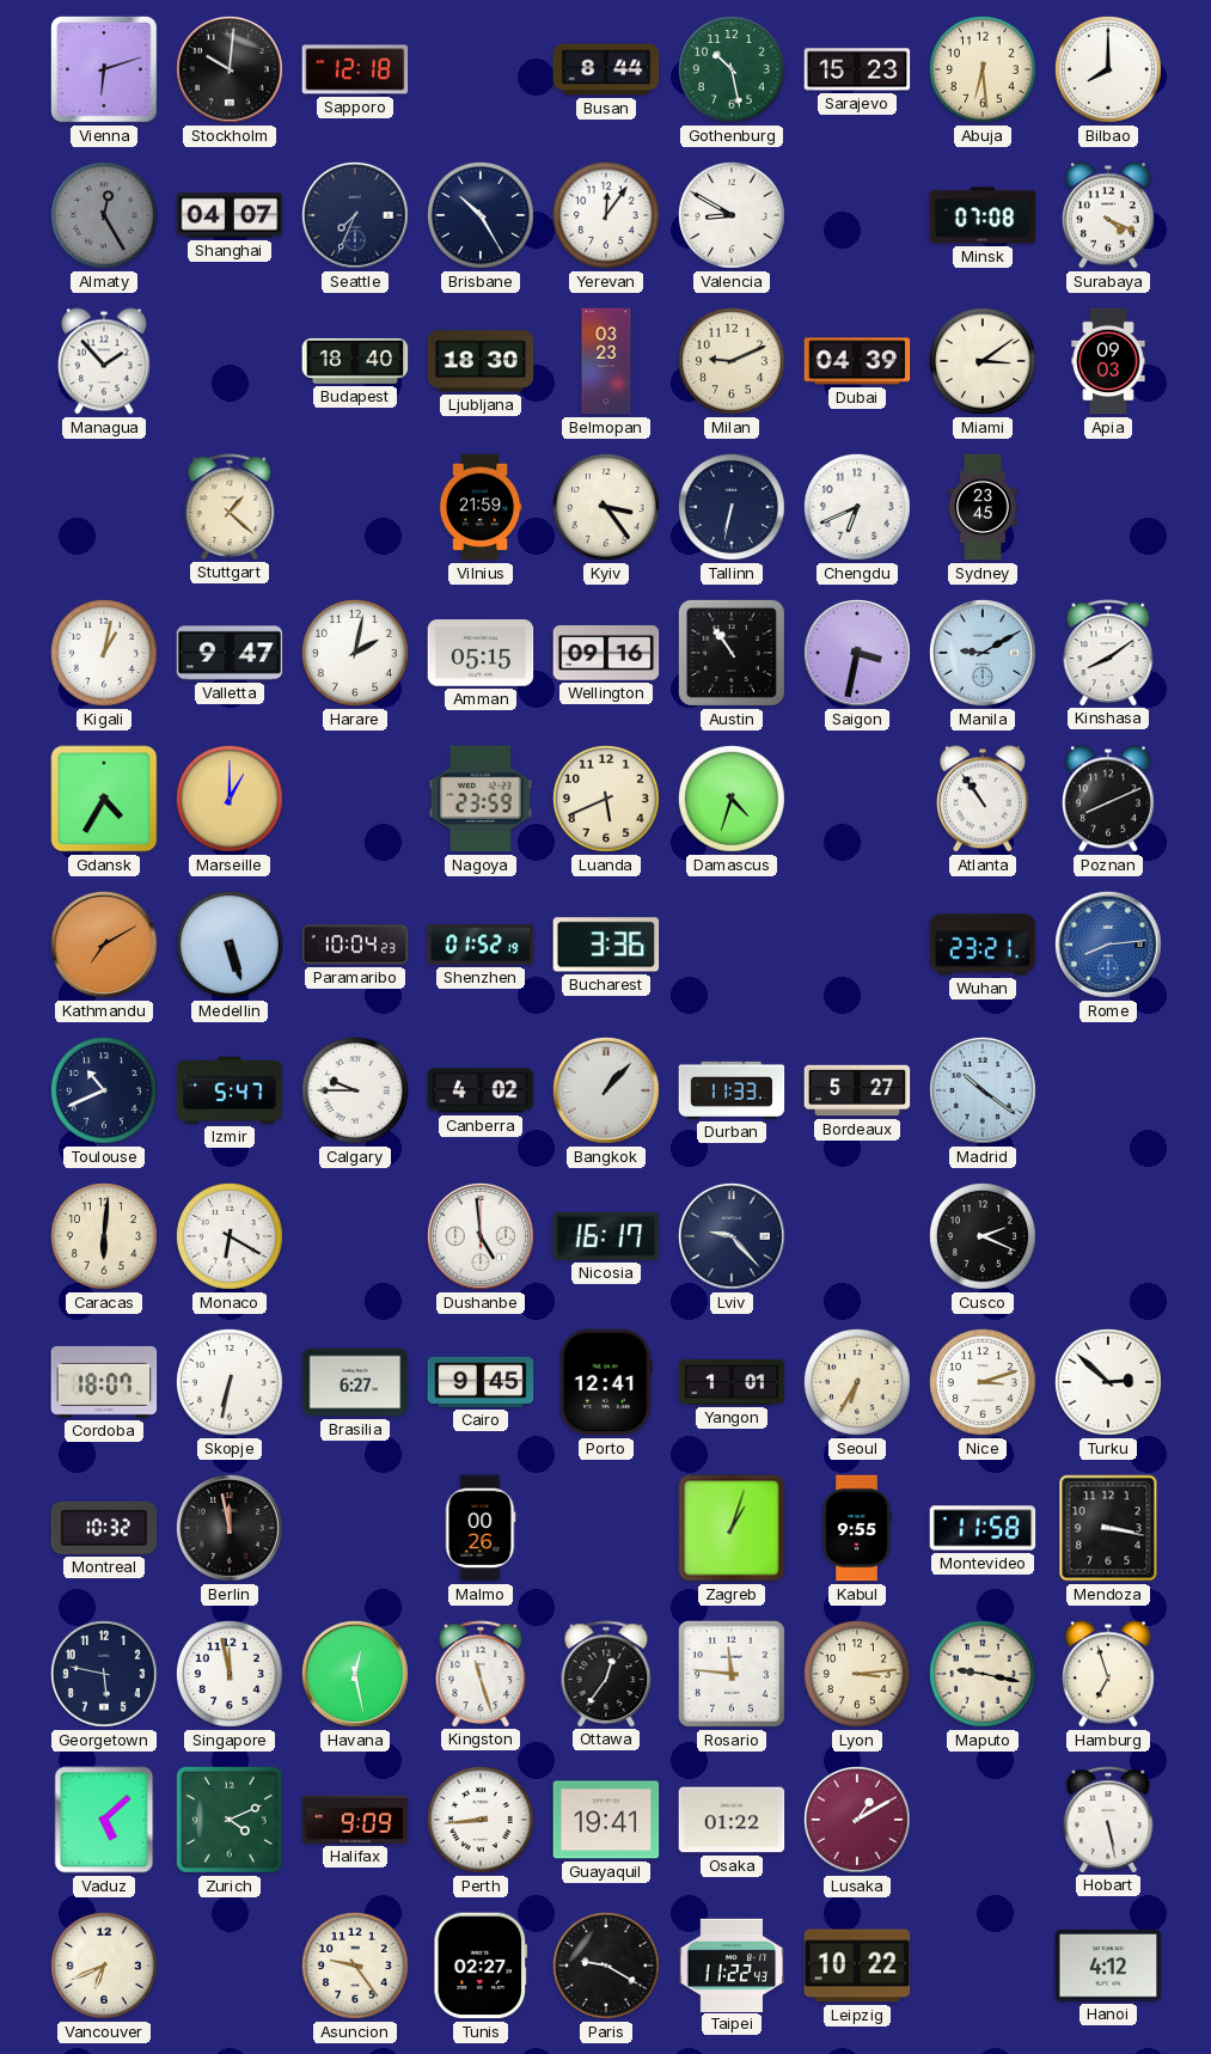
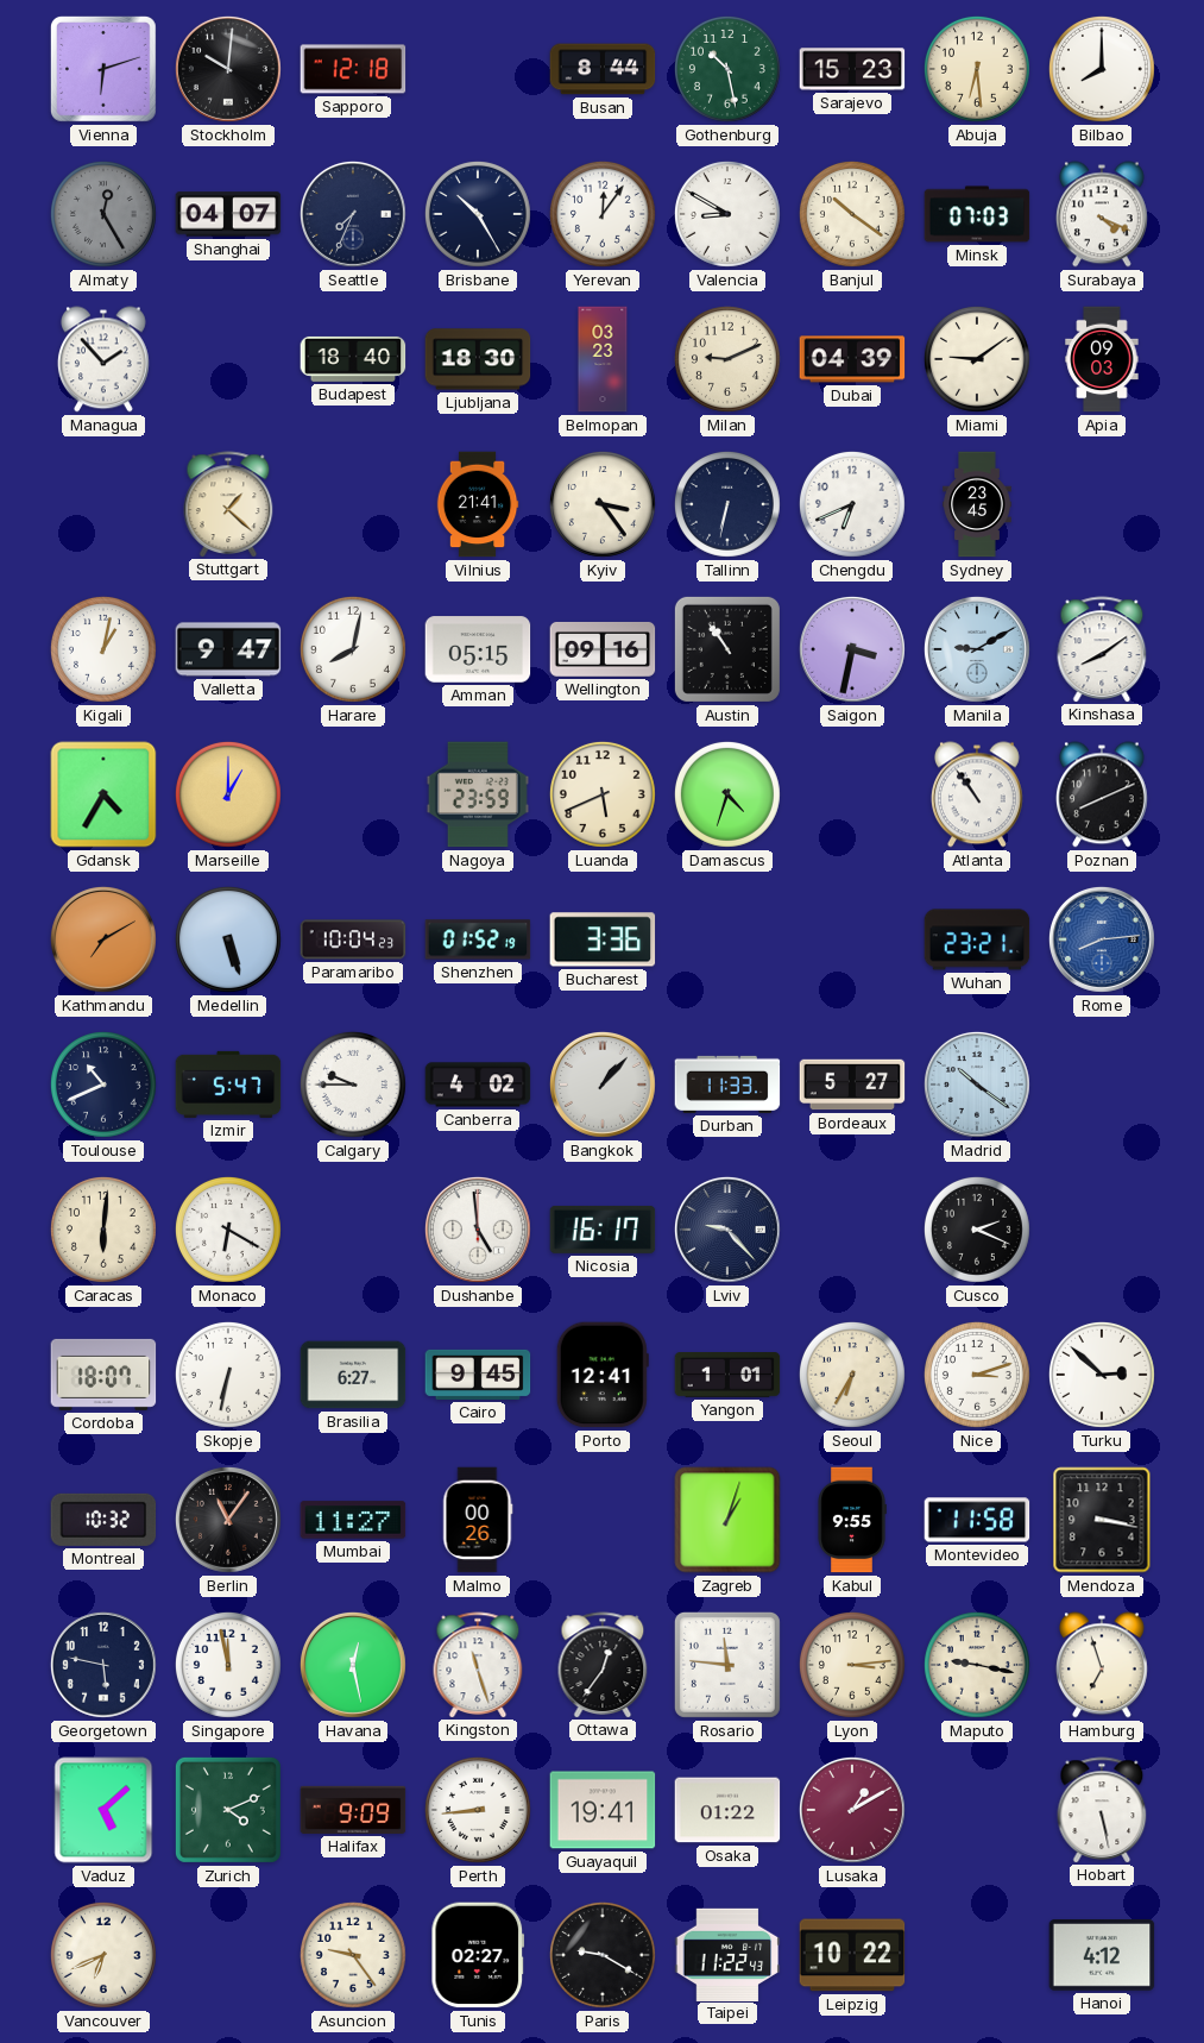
Banjul: none -> 10:21
Minsk: 07:08 -> 07:03
Miami: 3:09 -> 9:09
Vilnius: 21:59 -> 21:41
Harare: 2:02 -> 8:02
Berlin: 11:58 -> 11:06
Mumbai: none -> 11:27
